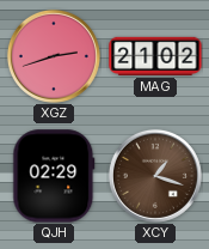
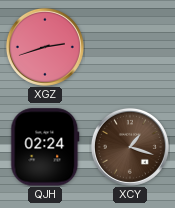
MAG: 21:02 -> none
QJH: 02:29 -> 02:24
